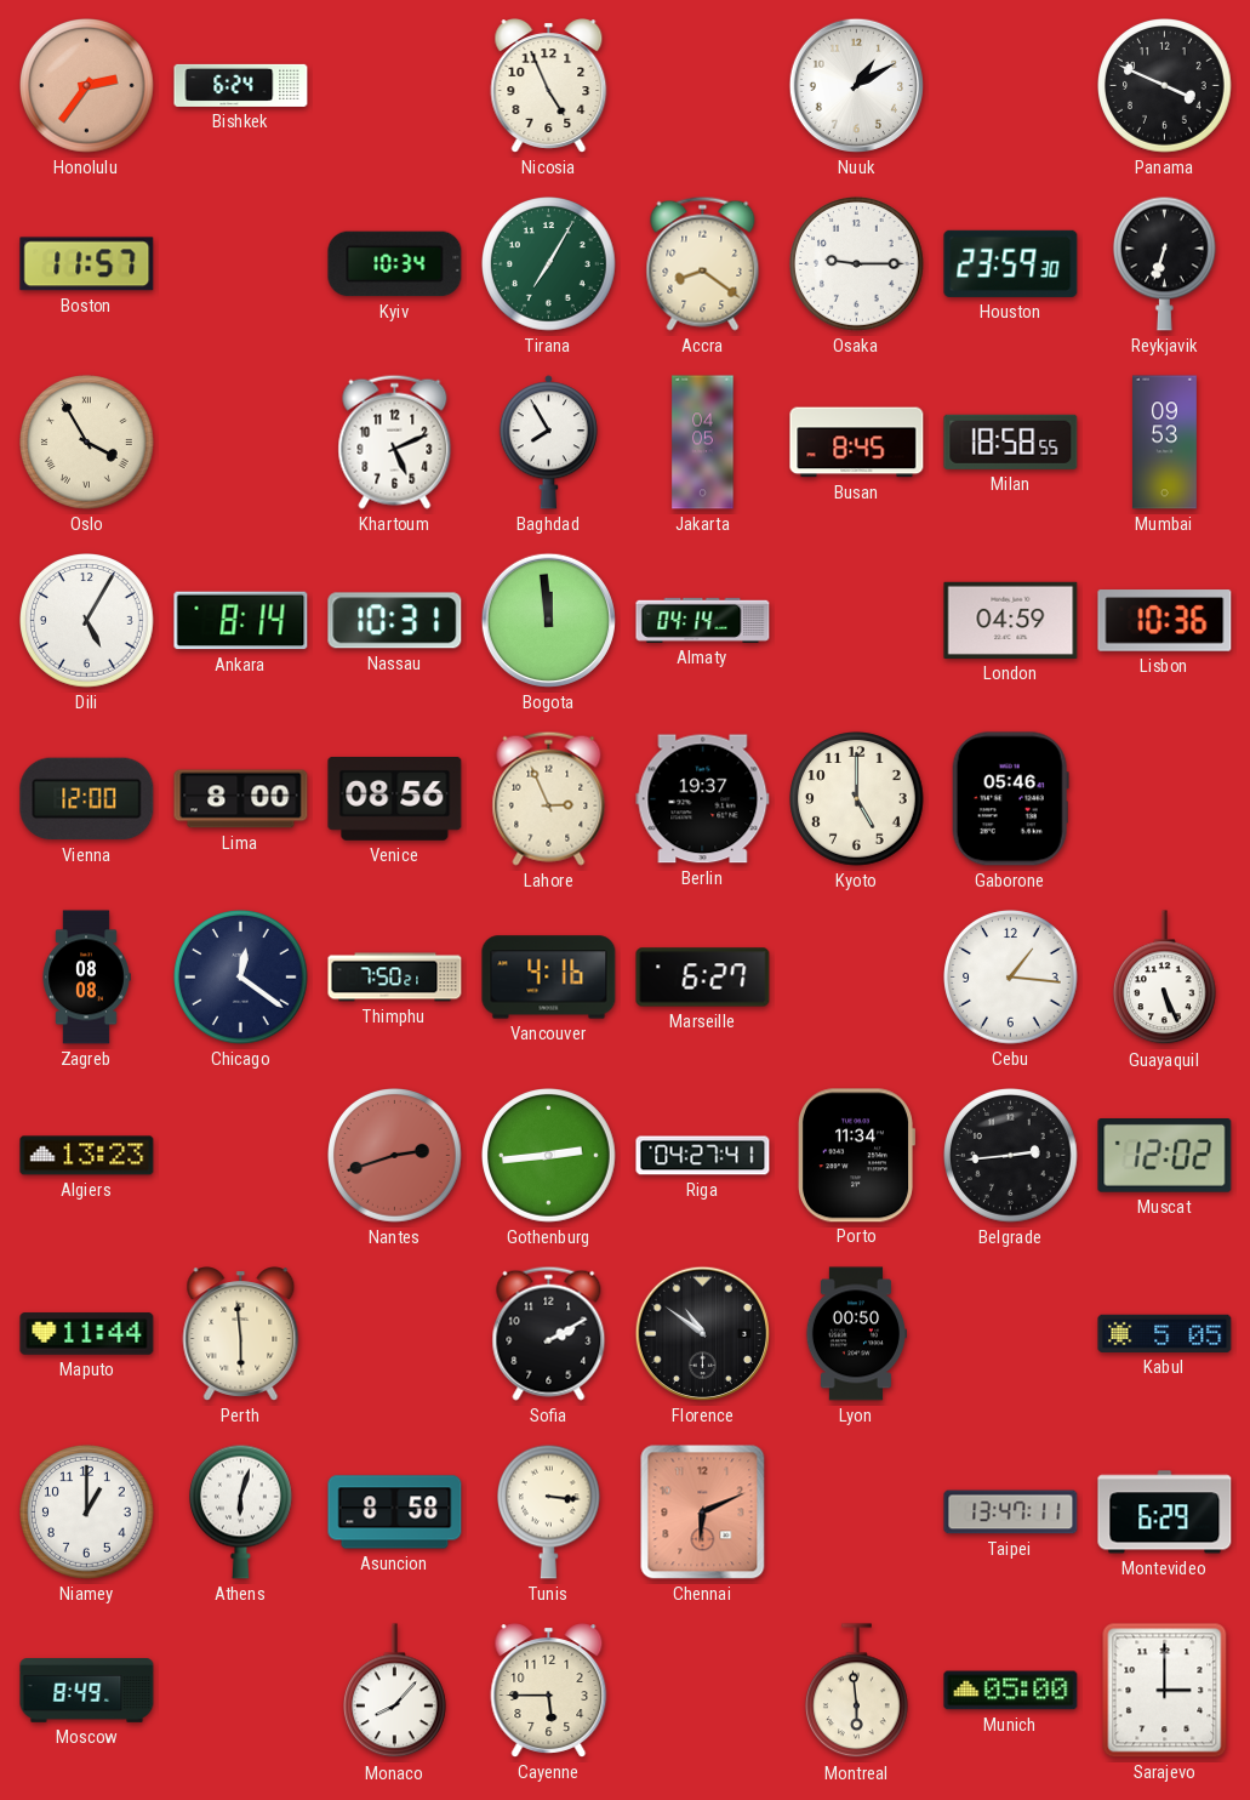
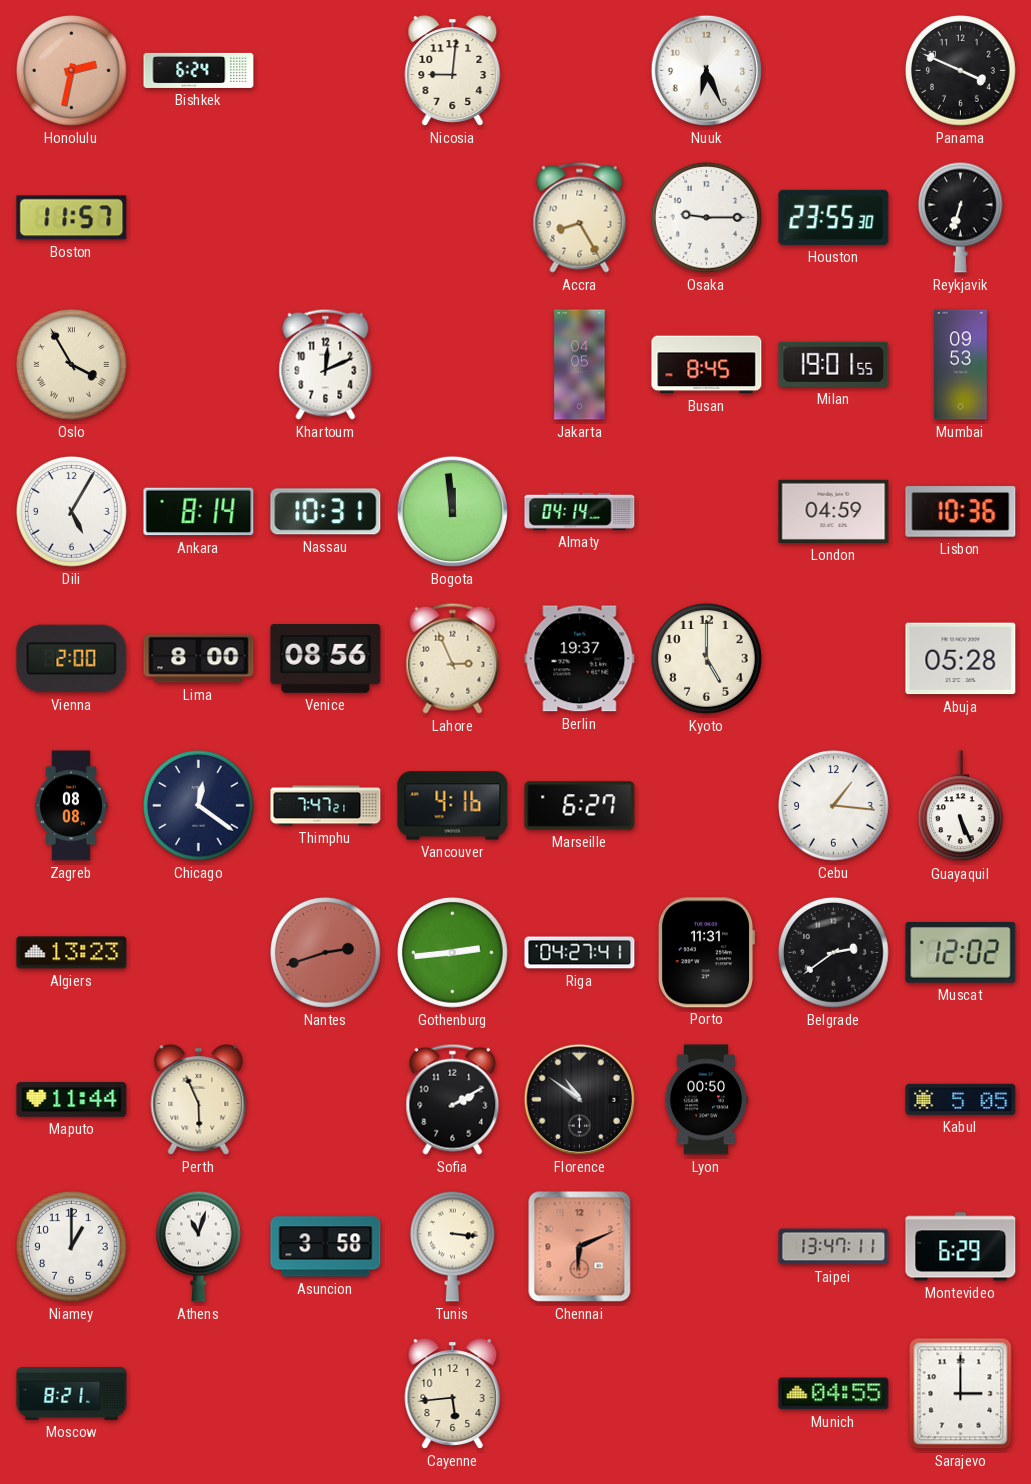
Honolulu: 2:36 -> 2:32
Nicosia: 4:56 -> 9:01
Nuuk: 1:10 -> 6:26
Kyiv: 10:34 -> none
Tirana: 7:05 -> none
Accra: 8:21 -> 8:25
Houston: 23:59 -> 23:55
Khartoum: 5:11 -> 12:11
Baghdad: 7:55 -> none
Milan: 18:58 -> 19:01
Vienna: 12:00 -> 2:00
Gaborone: 05:46 -> none
Abuja: none -> 05:28
Thimphu: 7:50 -> 7:47
Porto: 11:34 -> 11:31
Belgrade: 2:44 -> 2:39
Perth: 5:59 -> 5:56
Athens: 6:03 -> 11:03
Asuncion: 8:58 -> 3:58
Moscow: 8:49 -> 8:21
Monaco: 8:07 -> none
Cayenne: 5:45 -> 5:44
Montreal: 5:59 -> none
Munich: 05:00 -> 04:55
